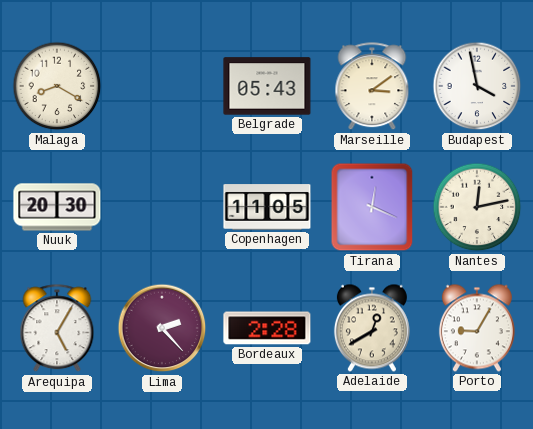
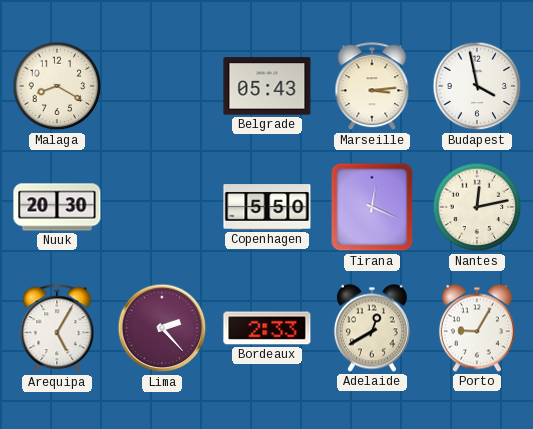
Marseille: 3:09 -> 3:14
Copenhagen: 11:05 -> 5:50
Bordeaux: 2:28 -> 2:33
